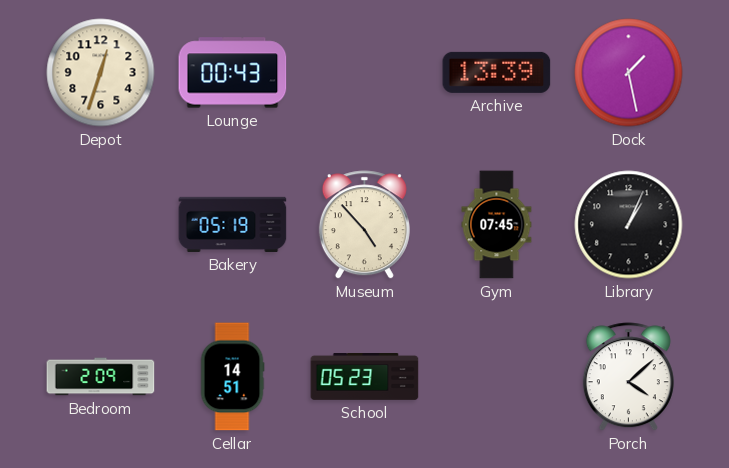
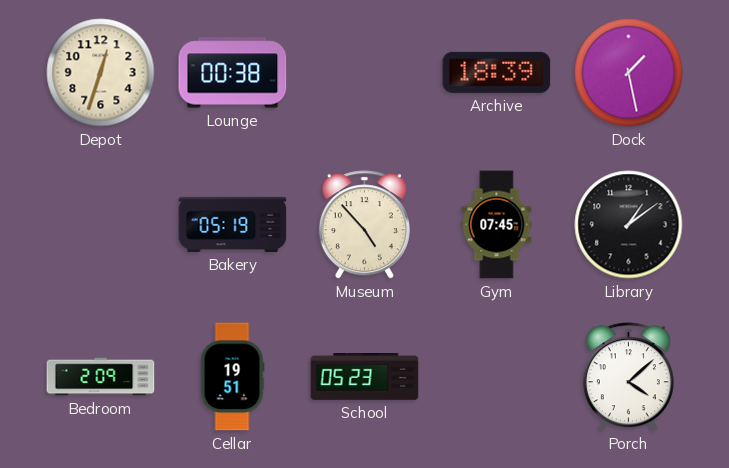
Lounge: 00:43 -> 00:38
Archive: 13:39 -> 18:39
Library: 1:04 -> 1:09
Cellar: 14:51 -> 19:51
